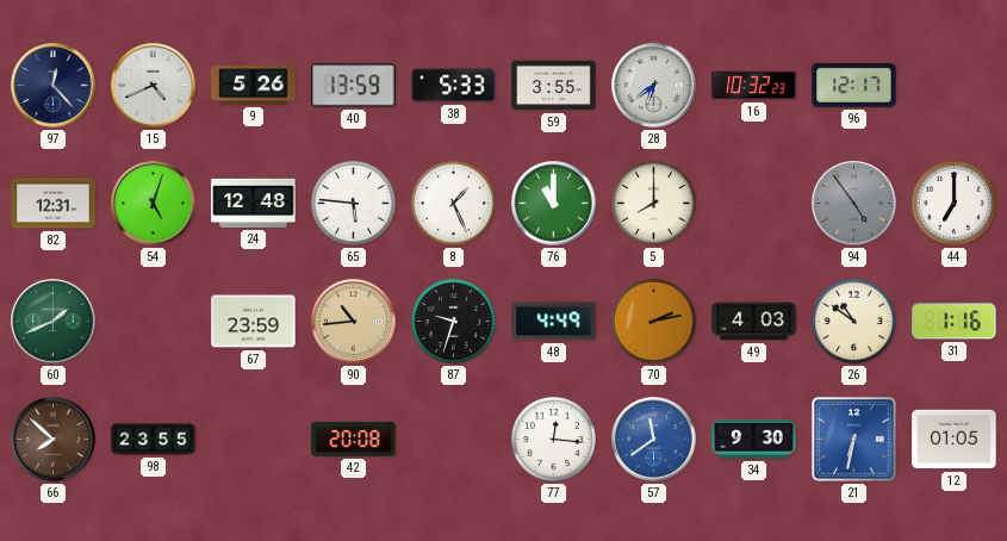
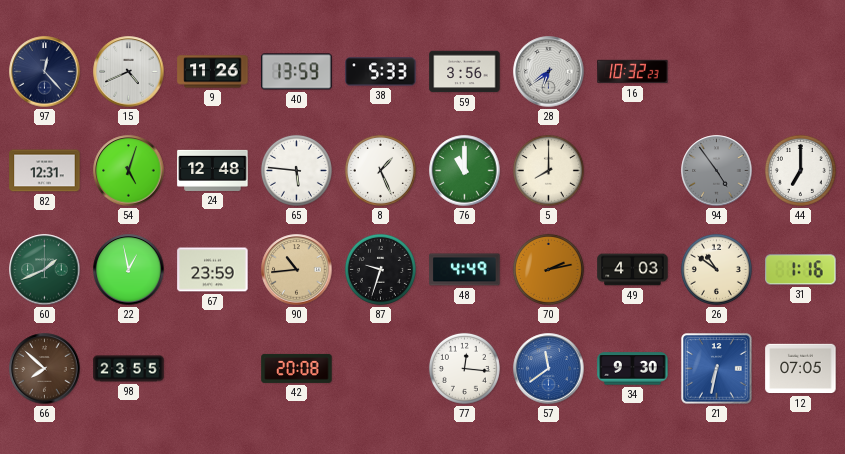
9: 5:26 -> 11:26
59: 3:55 -> 3:56
96: 12:17 -> none
22: none -> 12:58
12: 01:05 -> 07:05
